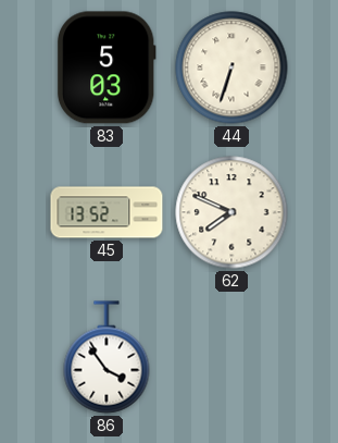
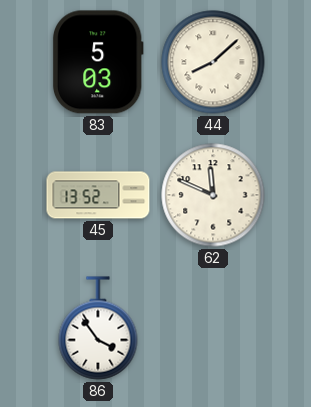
44: 6:33 -> 8:08
62: 7:49 -> 11:49
